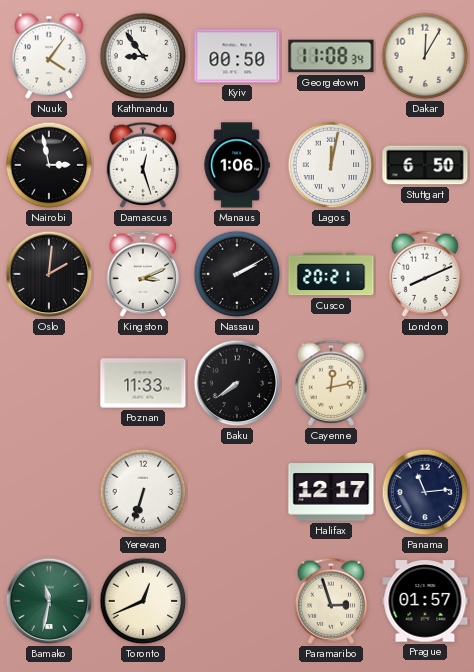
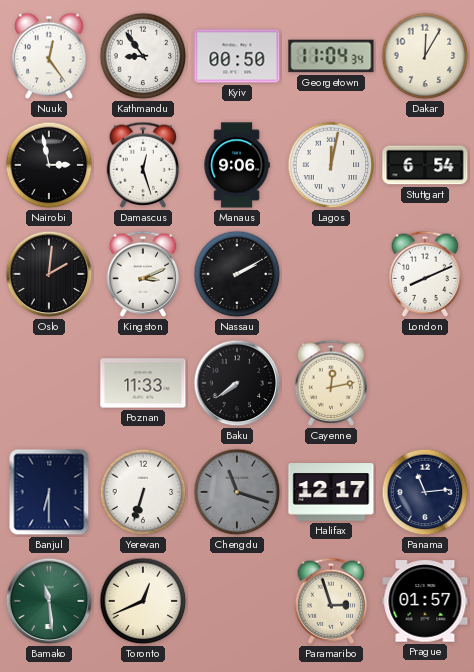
Nuuk: 4:06 -> 12:24
Georgetown: 11:08 -> 11:04
Manaus: 1:06 -> 9:06
Stuttgart: 6:50 -> 6:54
Cusco: 20:21 -> none
Banjul: none -> 6:30
Chengdu: none -> 11:18
Bamako: 11:32 -> 11:29
